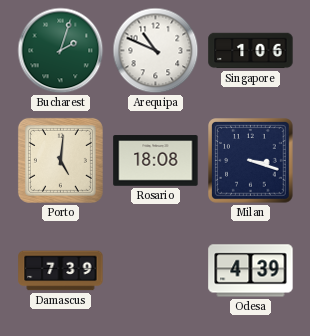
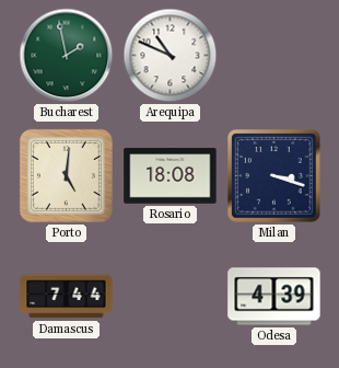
Bucharest: 2:03 -> 1:58
Singapore: 1:06 -> none
Damascus: 7:39 -> 7:44
